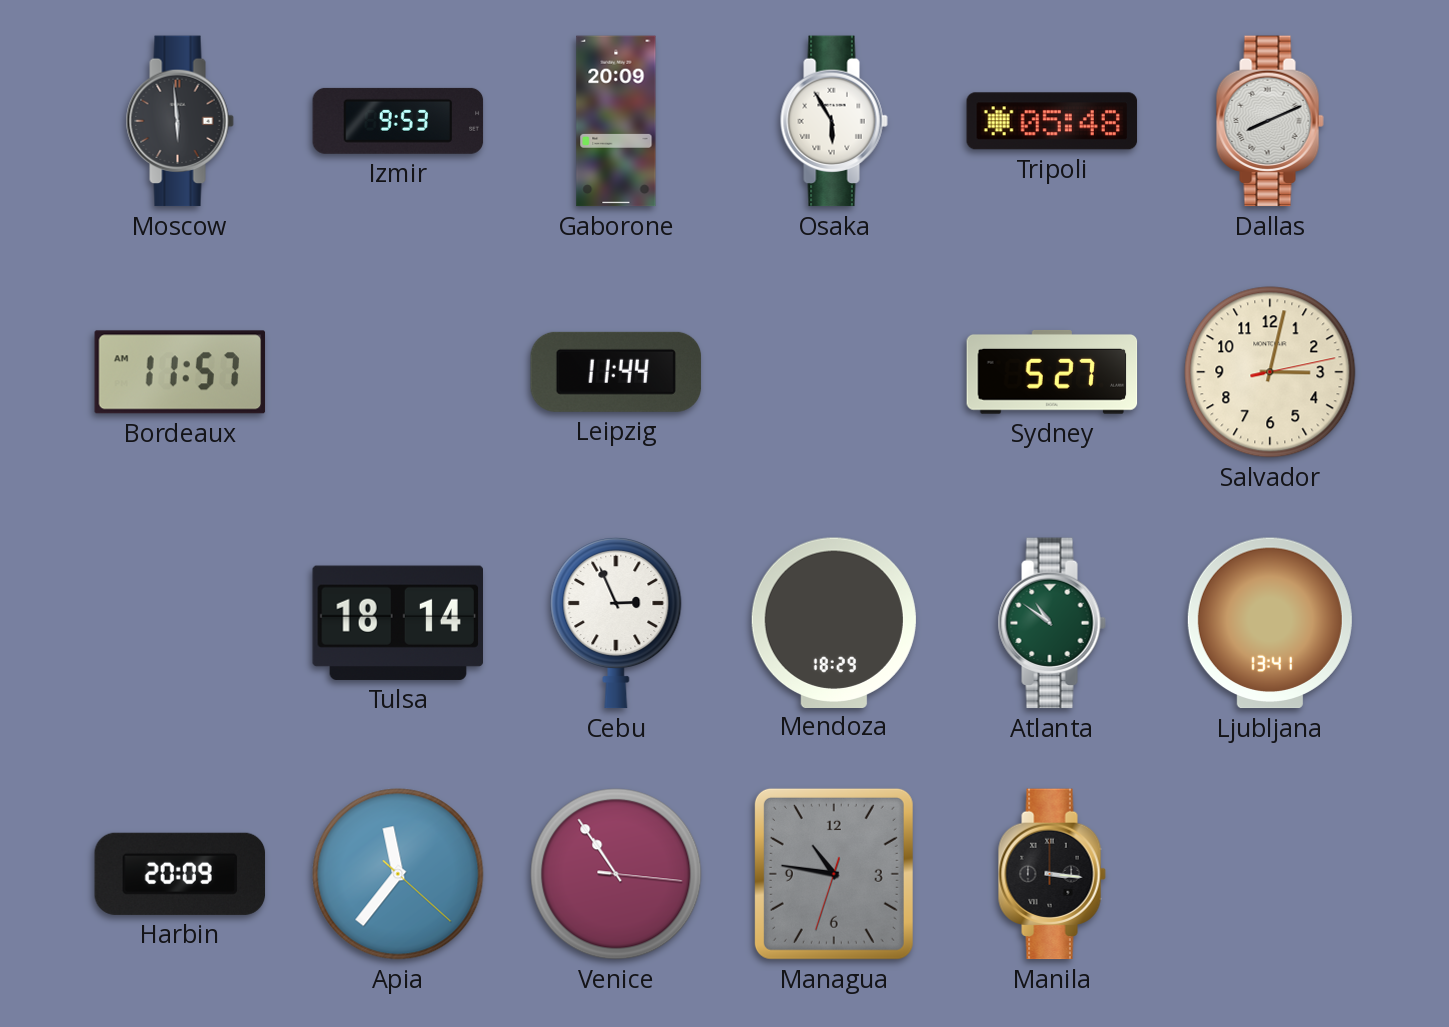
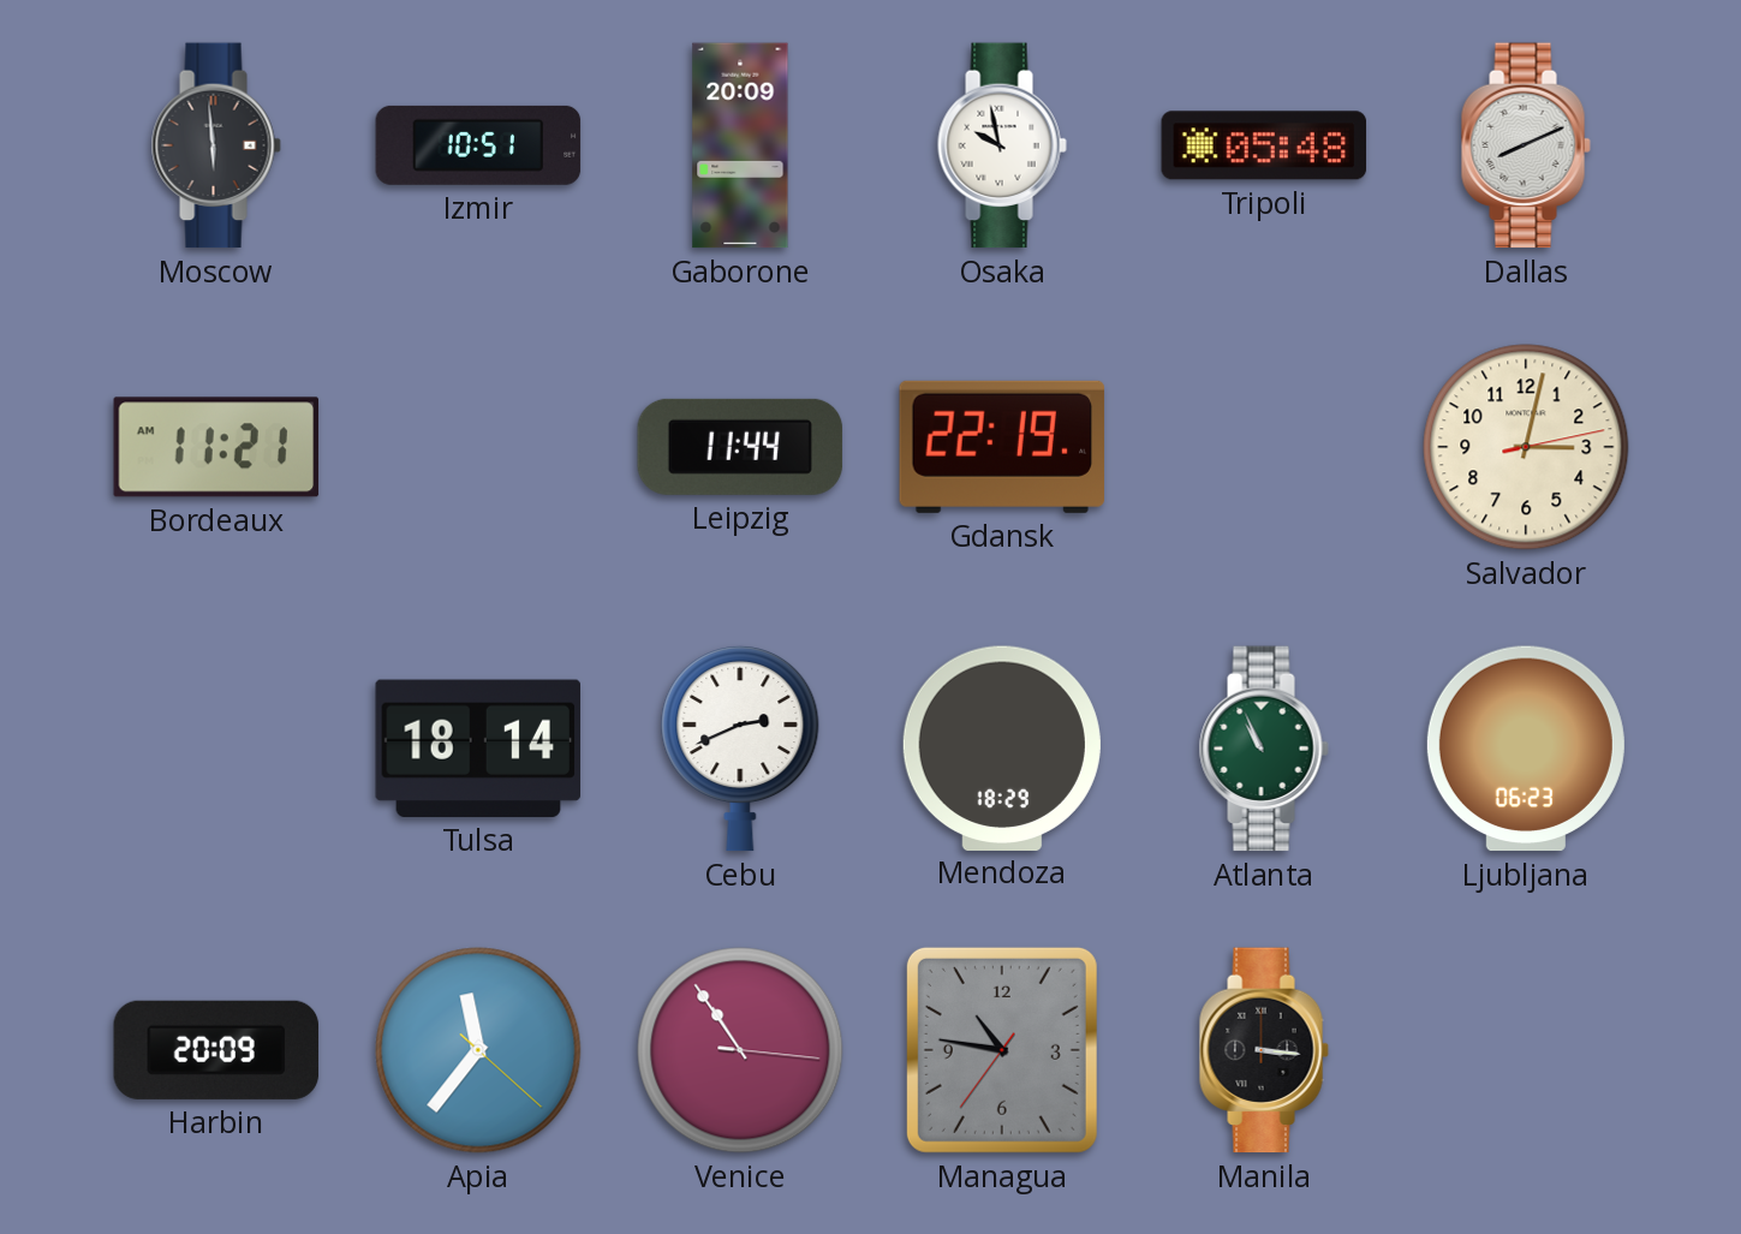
Izmir: 9:53 -> 10:51
Osaka: 5:55 -> 9:58
Bordeaux: 11:57 -> 11:21
Gdansk: none -> 22:19
Sydney: 5:27 -> none
Cebu: 2:56 -> 2:41
Atlanta: 10:51 -> 10:56
Ljubljana: 13:41 -> 06:23
Managua: 10:46:33 -> 10:46:36
